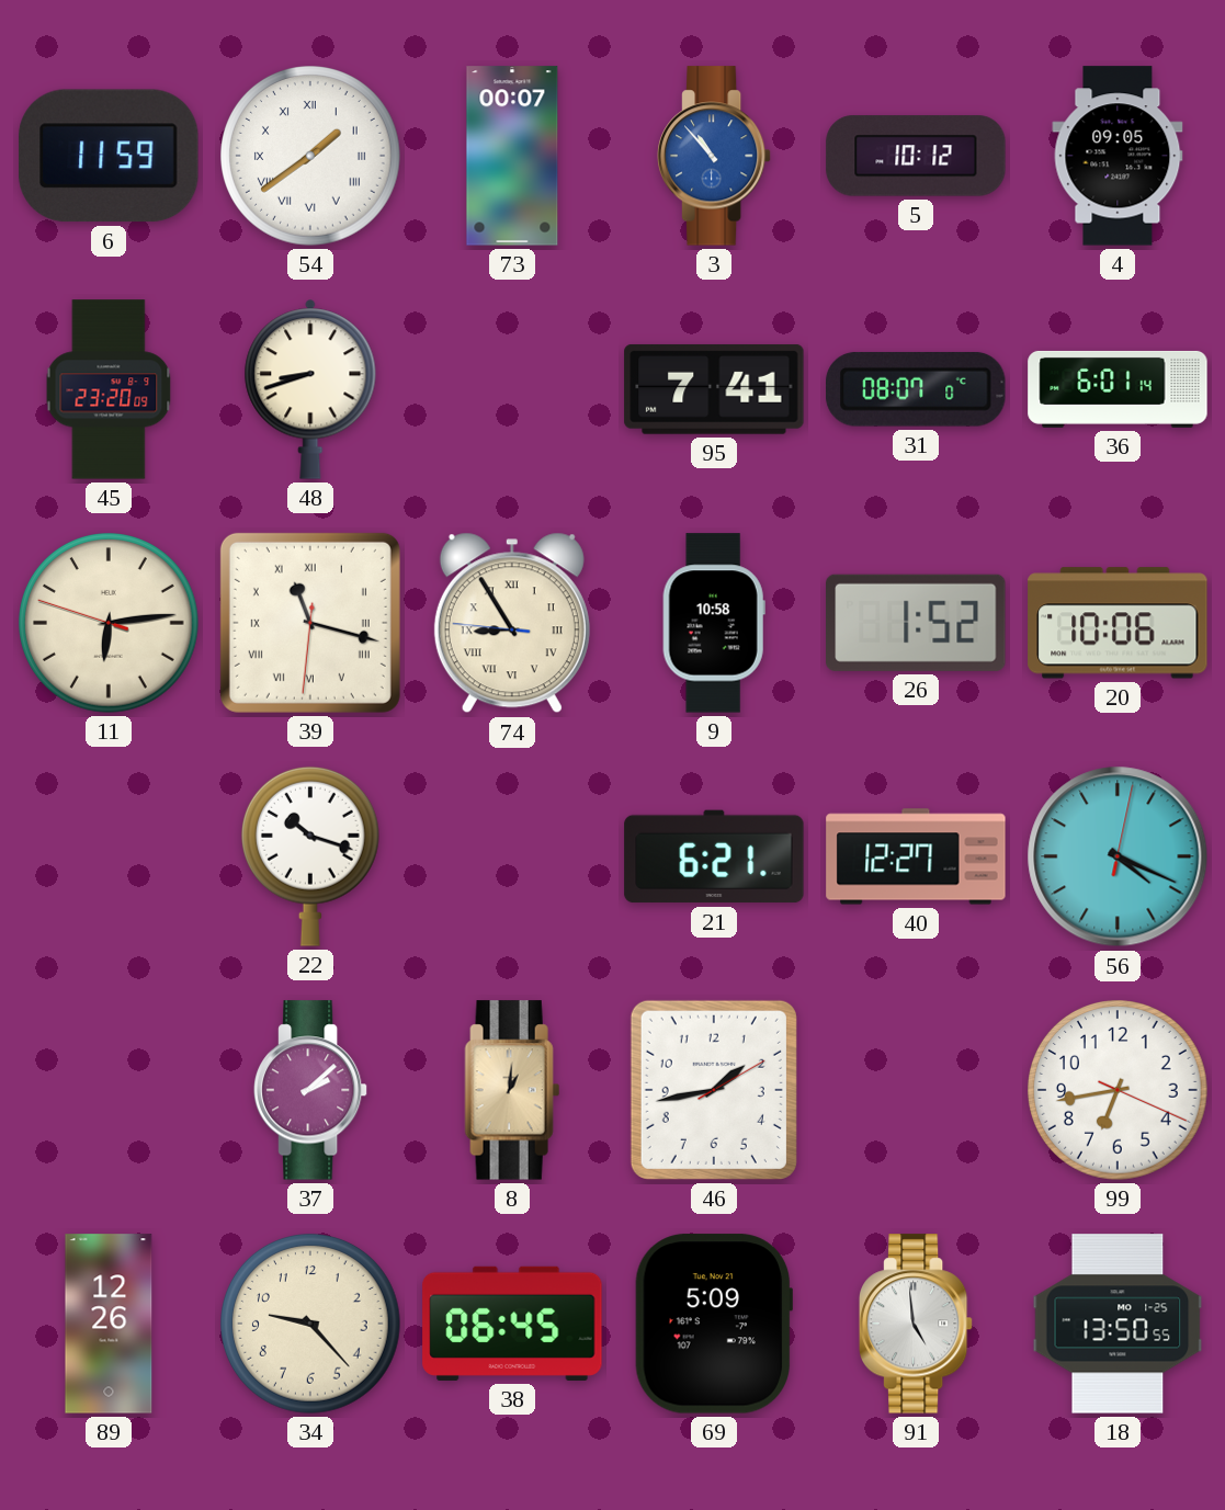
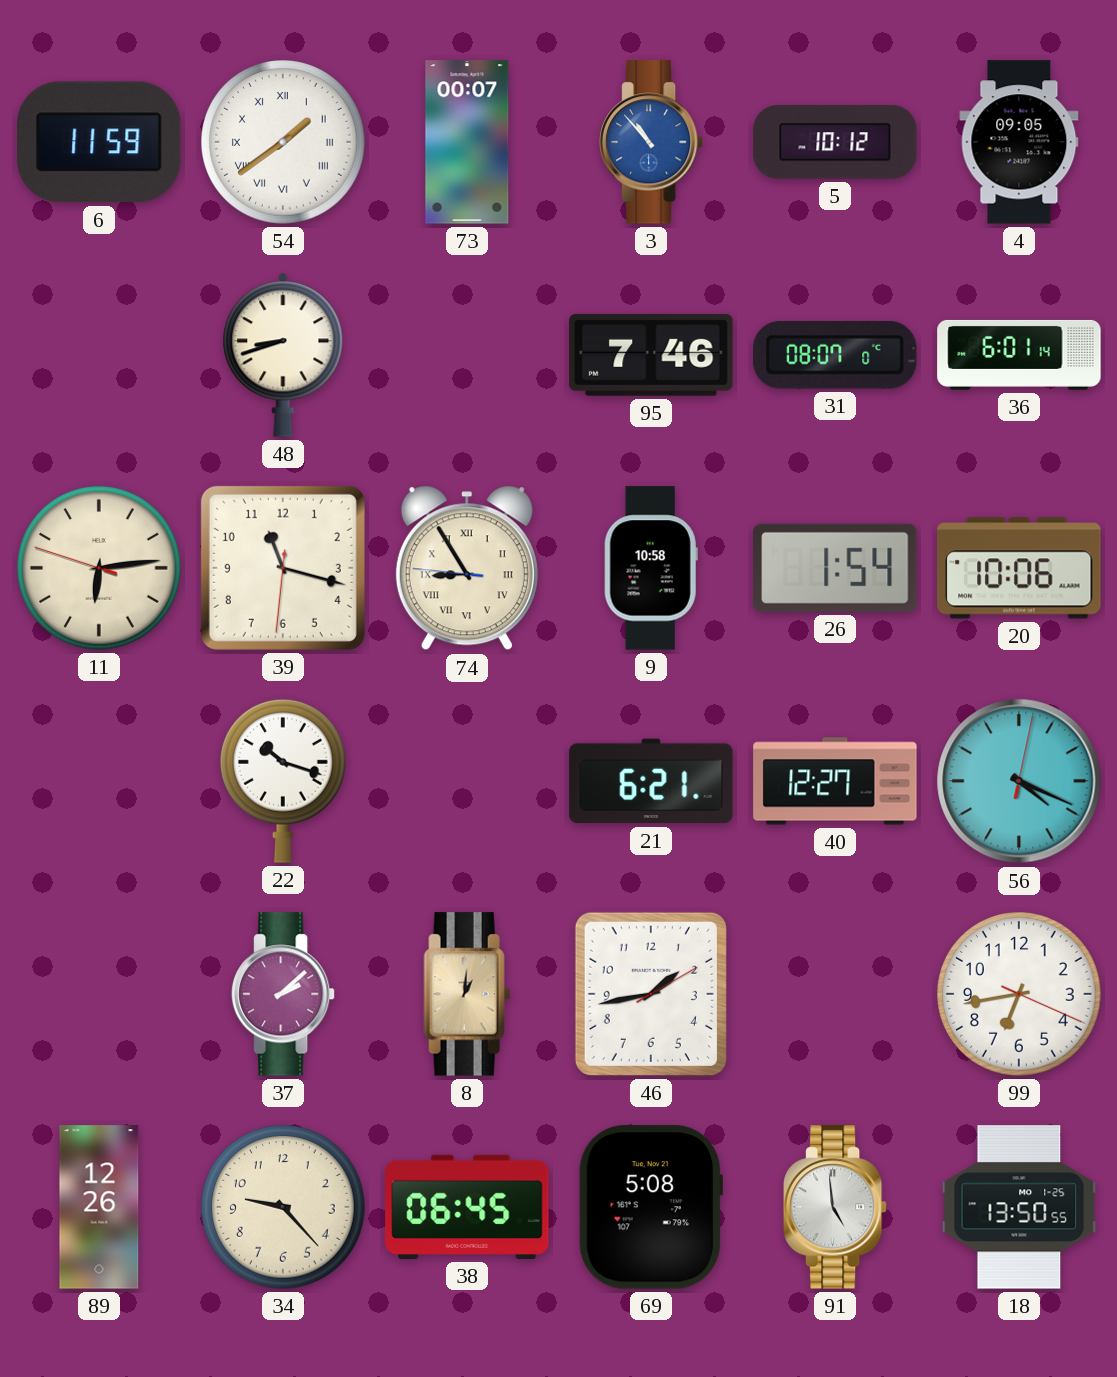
45: 23:20 -> none
95: 7:41 -> 7:46
39 numerals: Roman -> Arabic
26: 1:52 -> 1:54
69: 5:09 -> 5:08
